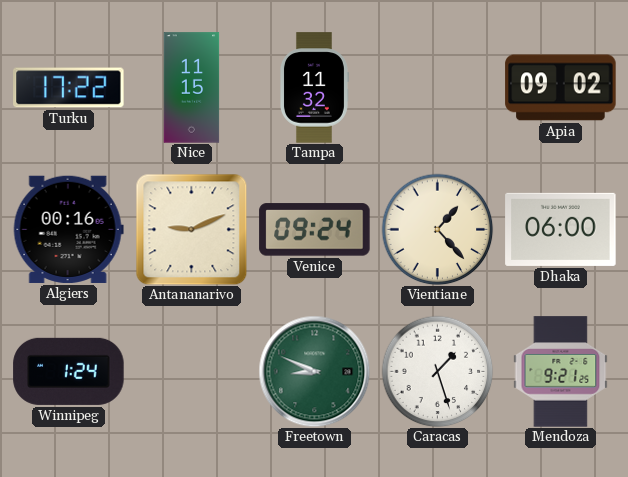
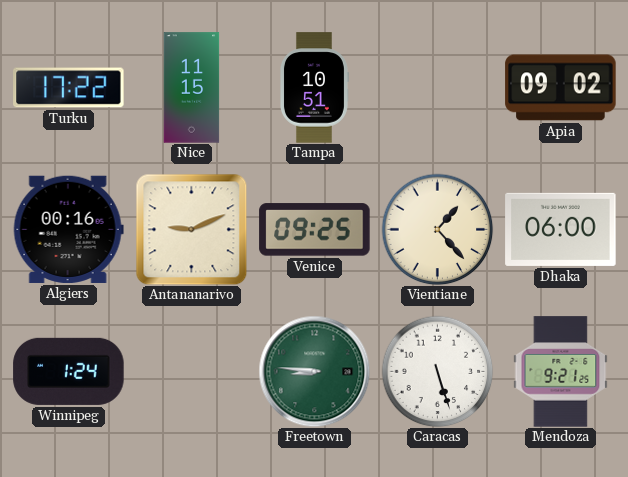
Tampa: 11:32 -> 10:51
Venice: 09:24 -> 09:25
Freetown: 8:49 -> 8:46
Caracas: 1:27 -> 5:27
